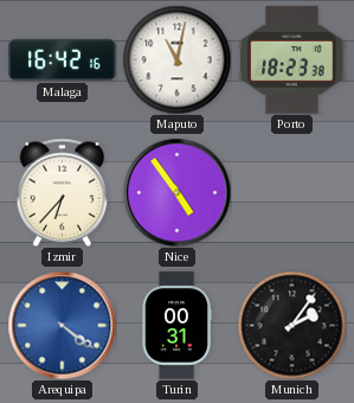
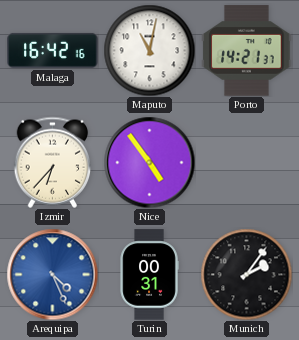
Porto: 18:23 -> 14:21
Arequipa: 4:21 -> 4:26
